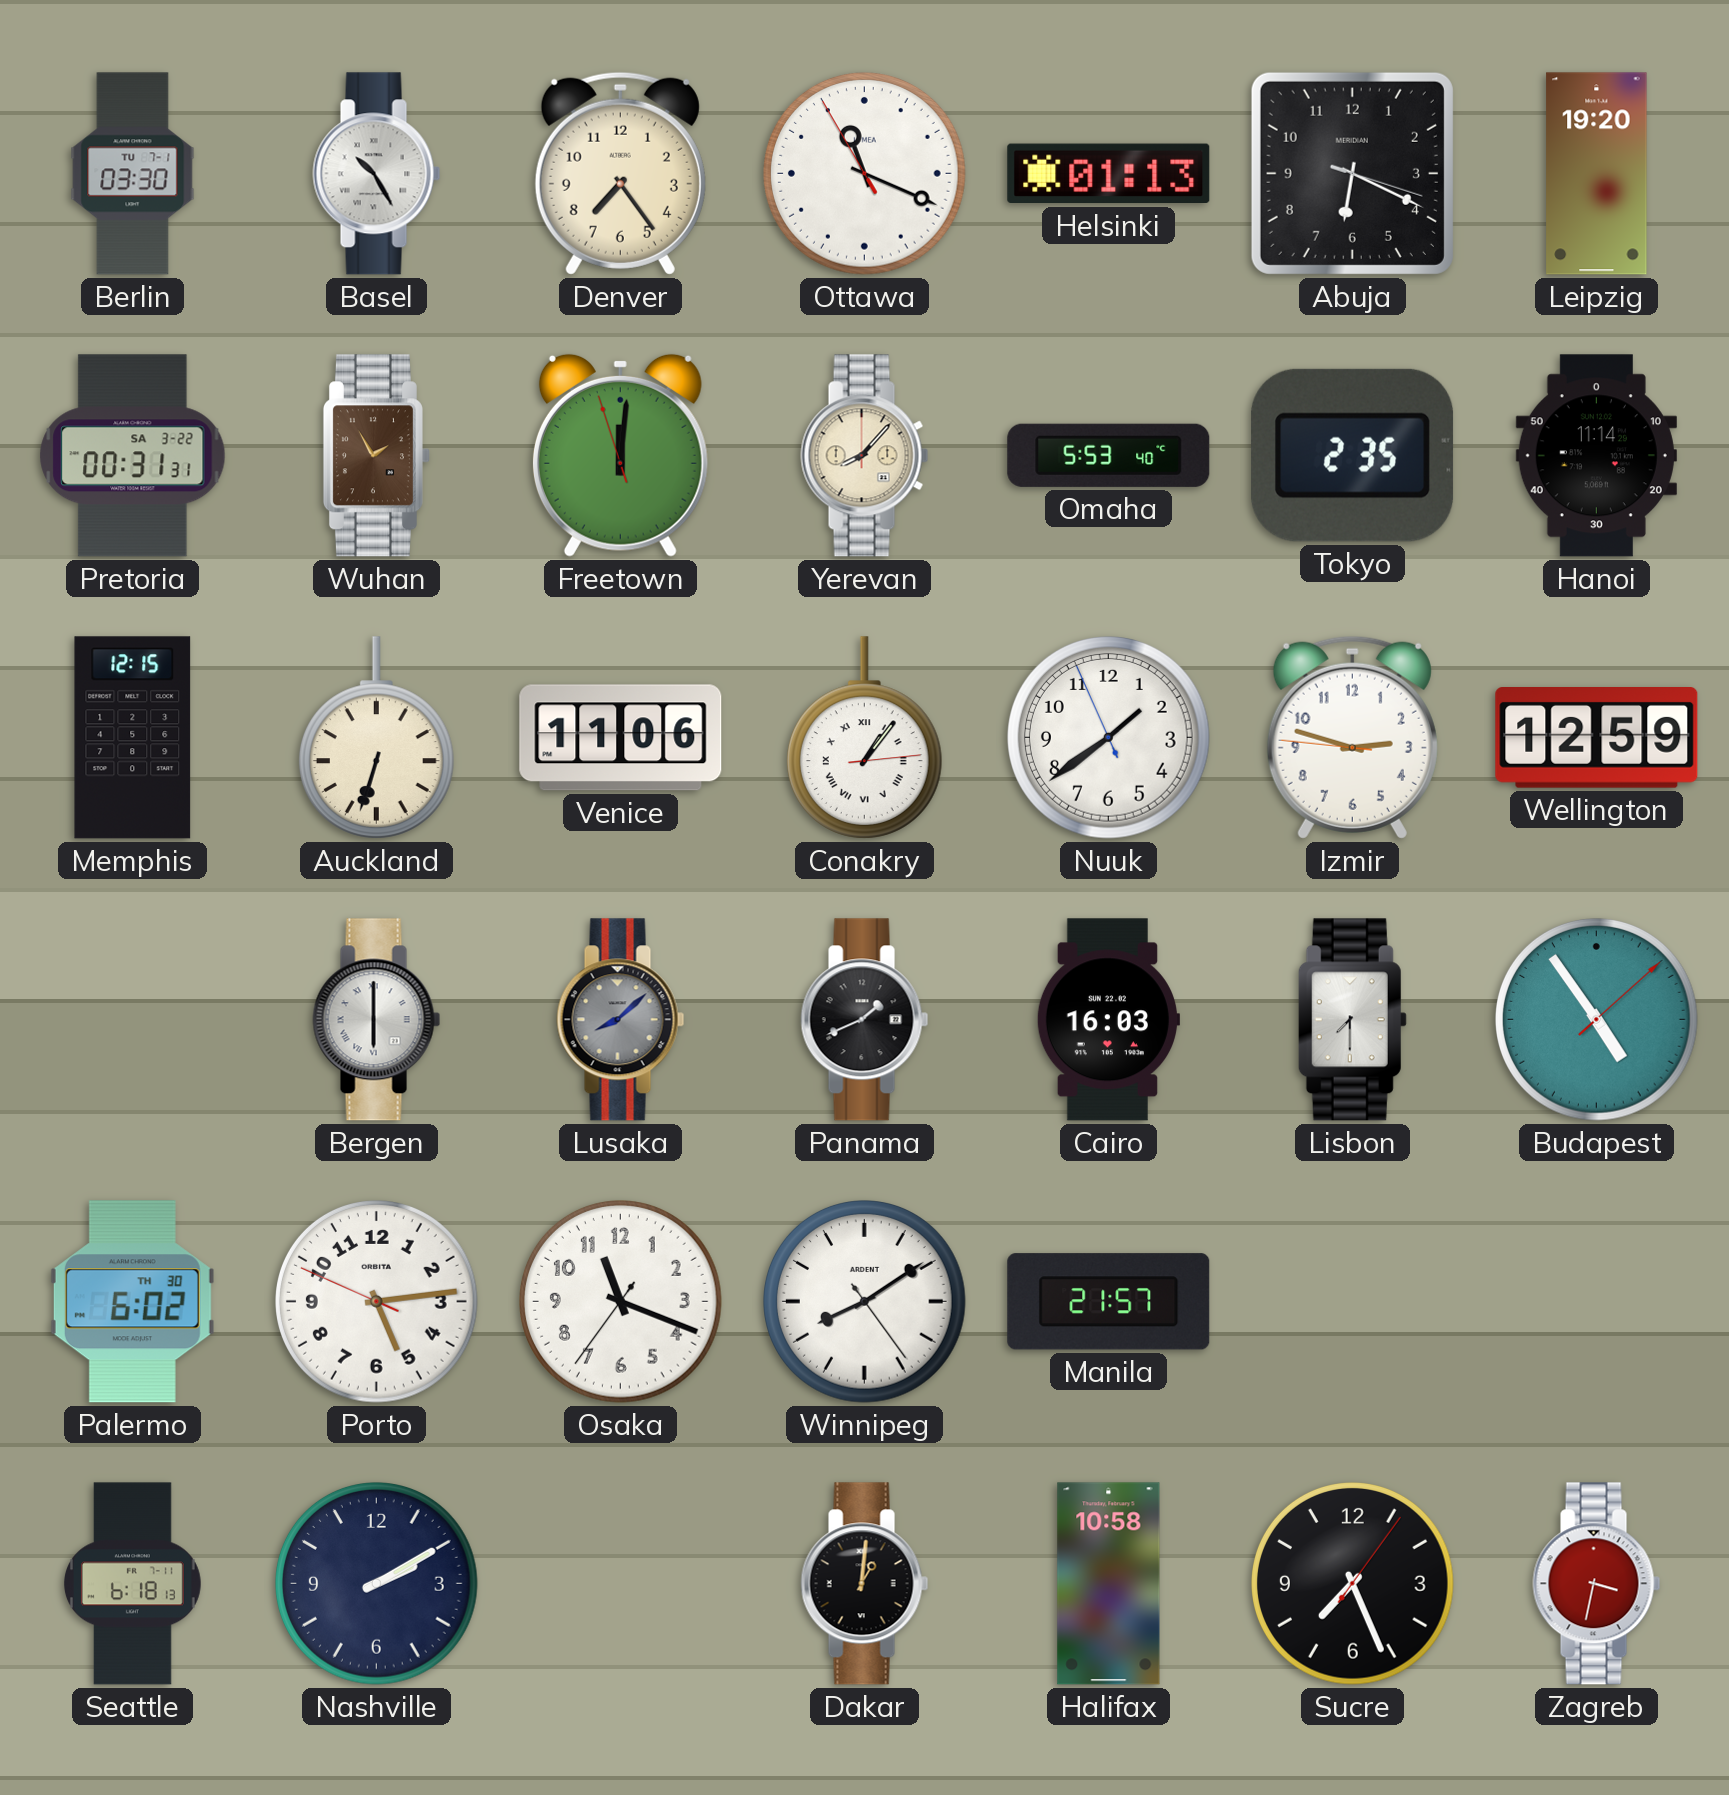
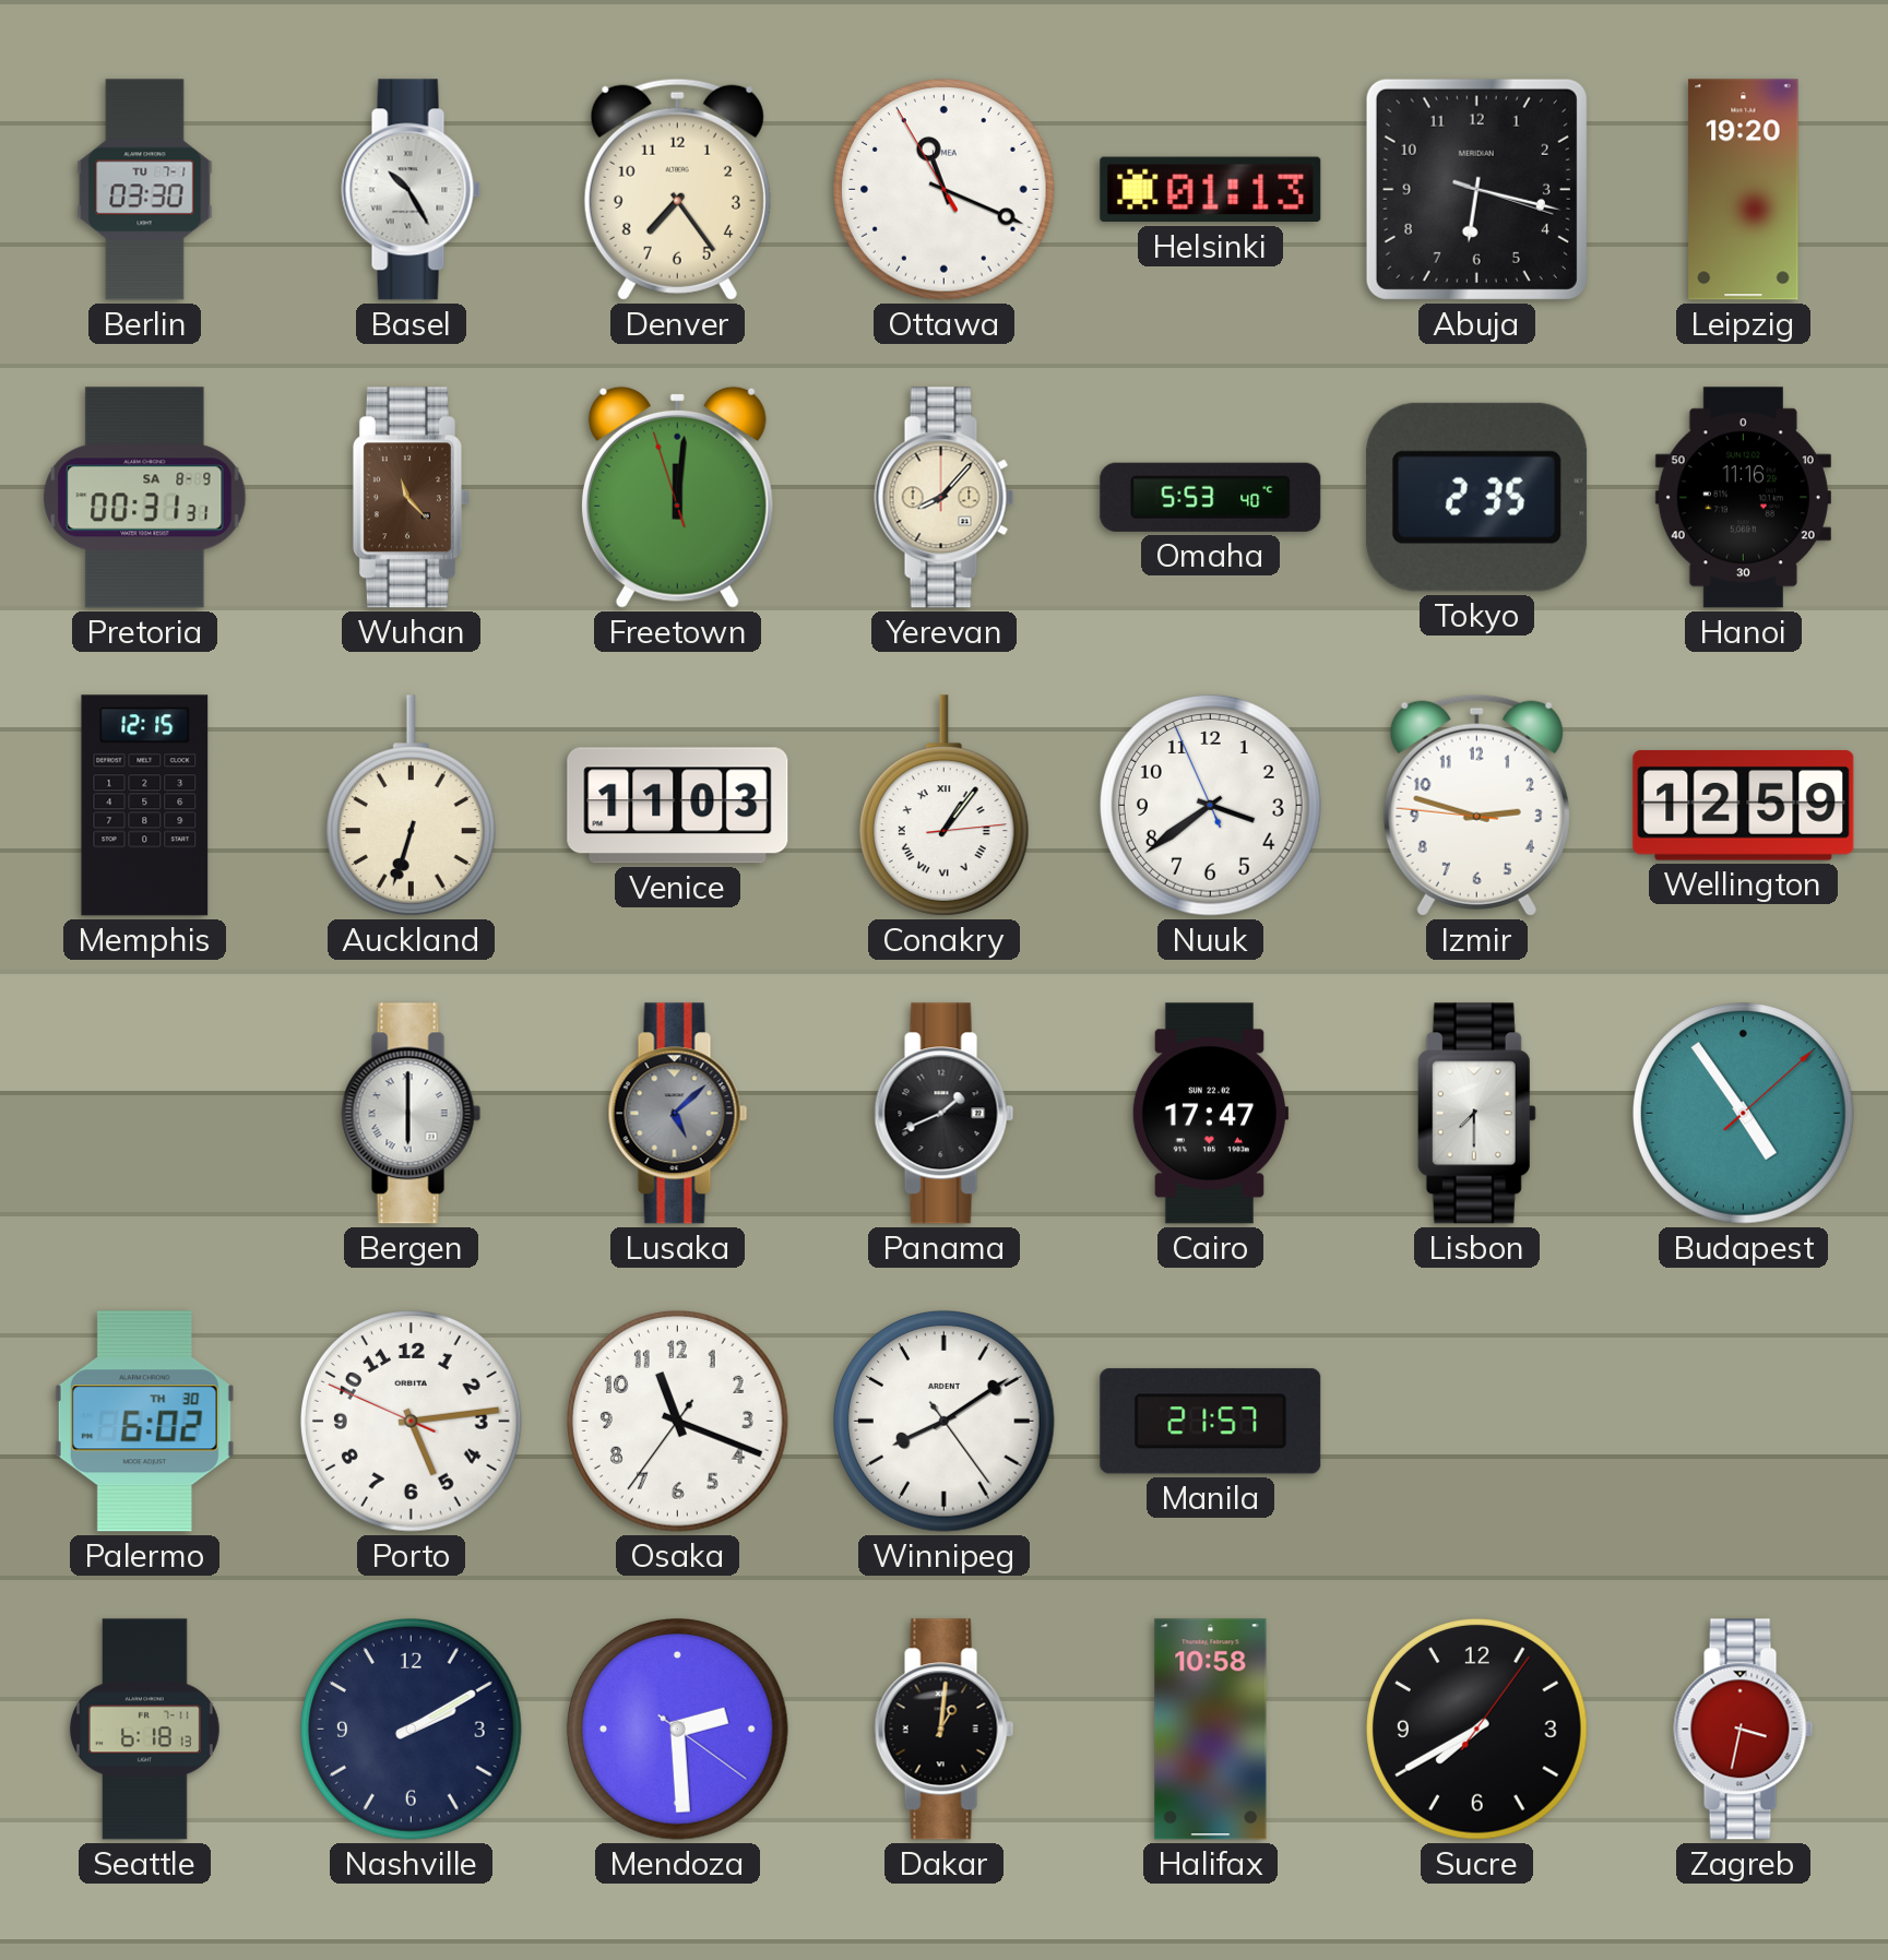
Abuja: 6:19 -> 6:17
Pretoria date: SA 3-22 -> SA 8-9
Wuhan: 1:55 -> 11:23
Hanoi: 11:14 -> 11:16
Venice: 11:06 -> 11:03
Nuuk: 1:38 -> 3:38
Lusaka: 8:08 -> 5:08
Cairo: 16:03 -> 17:47
Mendoza: none -> 2:29
Sucre: 7:26 -> 7:40
